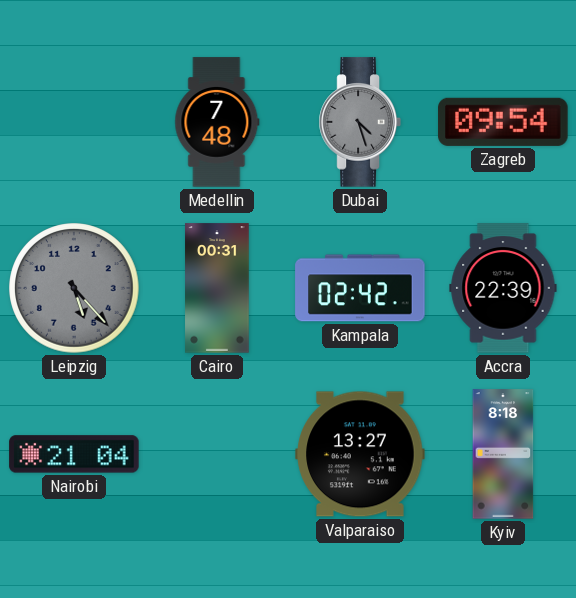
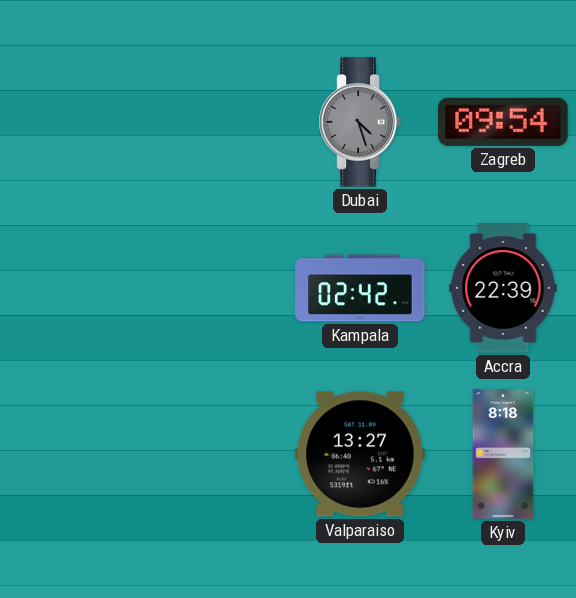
Medellin: 7:48 -> none
Leipzig: 5:23 -> none
Cairo: 00:31 -> none
Nairobi: 21:04 -> none
